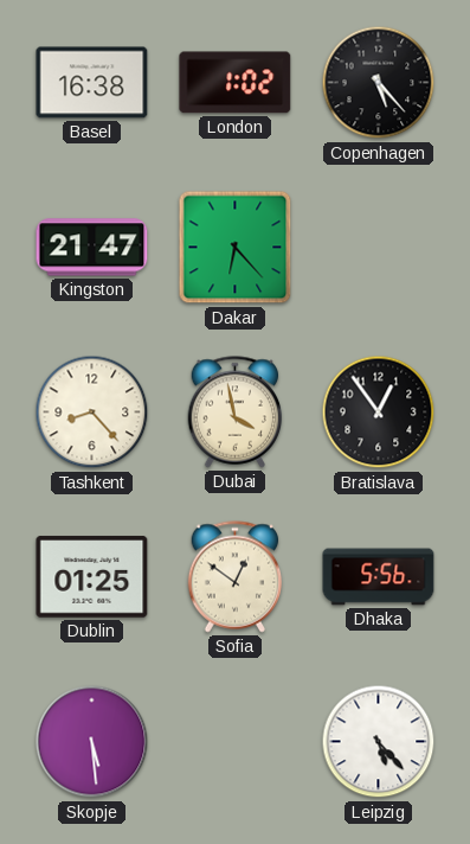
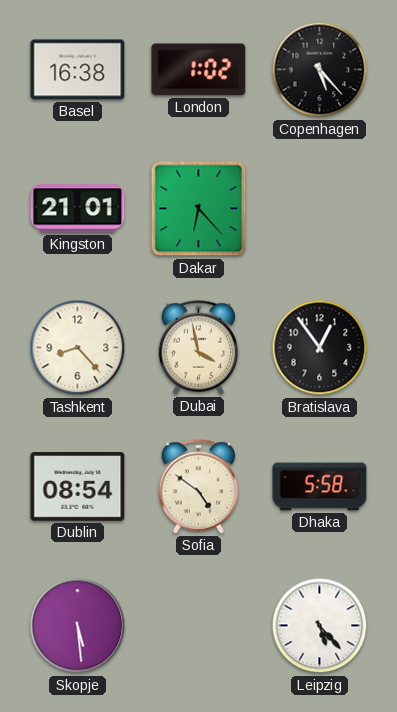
Kingston: 21:47 -> 21:01
Dublin: 01:25 -> 08:54
Sofia: 12:51 -> 4:51
Dhaka: 5:56 -> 5:58
